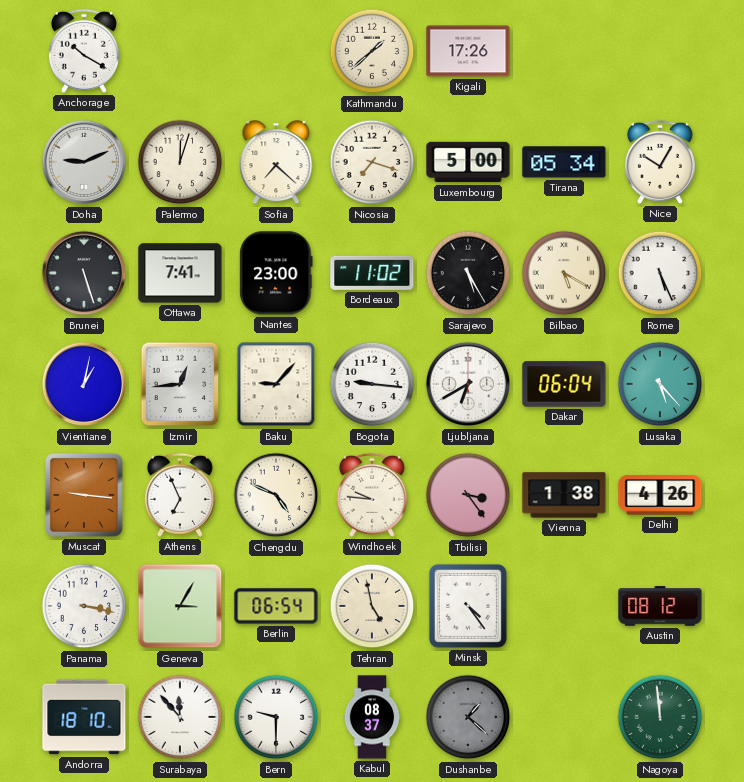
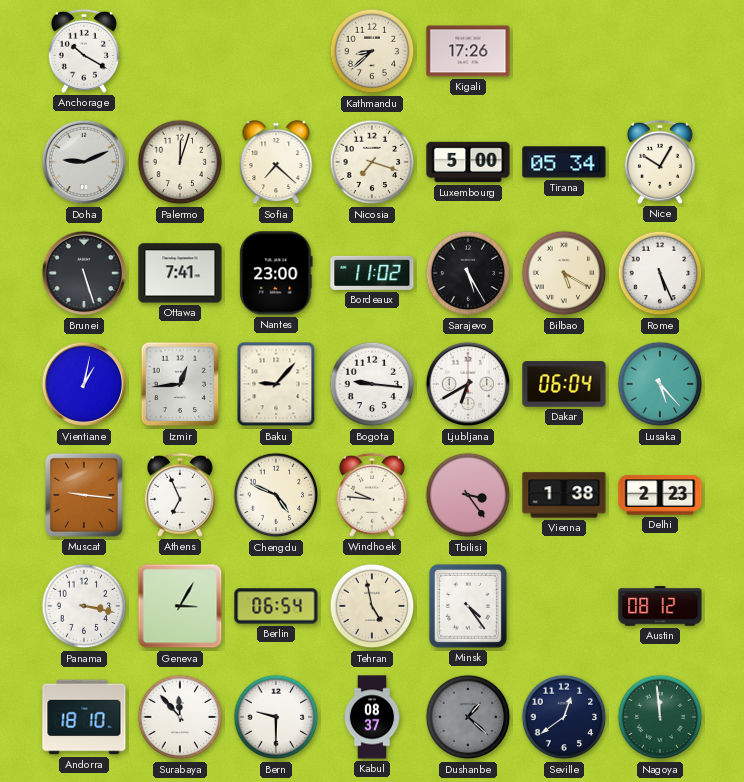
Kathmandu: 1:38 -> 8:38
Delhi: 4:26 -> 2:23
Seville: none -> 12:39
